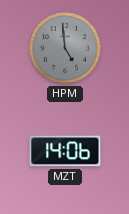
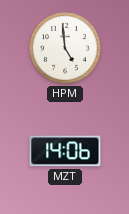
HPM dial: grey -> white
